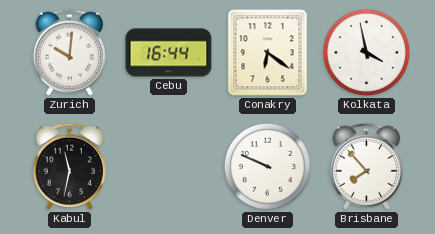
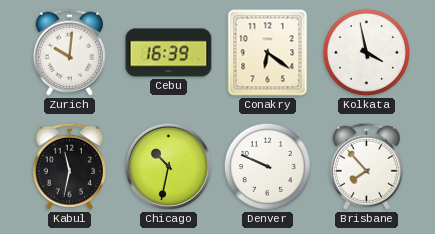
Cebu: 16:44 -> 16:39
Chicago: none -> 10:32
